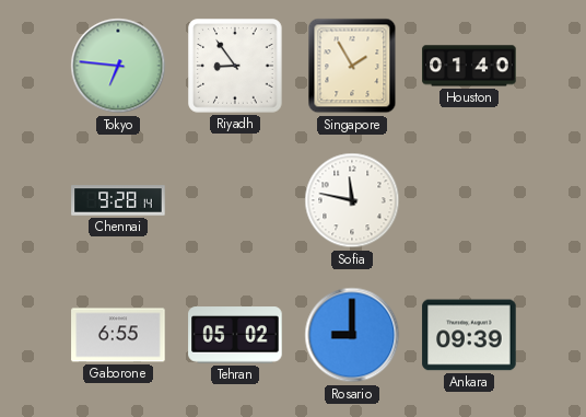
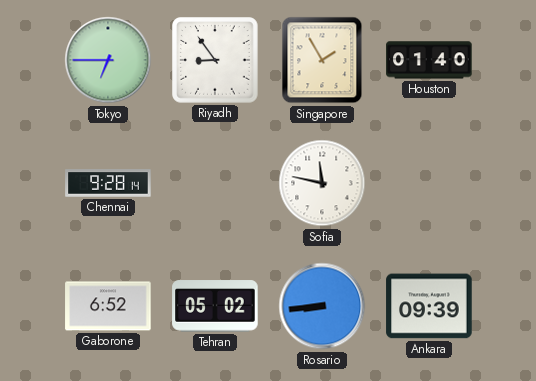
Tokyo: 6:46 -> 6:45
Gaborone: 6:55 -> 6:52
Rosario: 9:00 -> 8:44
